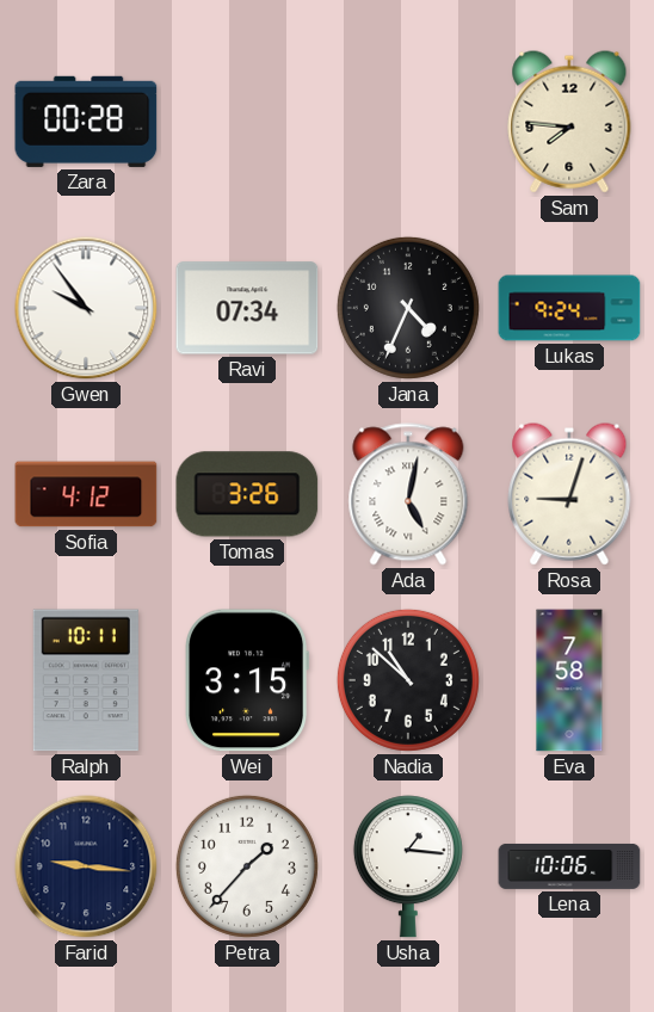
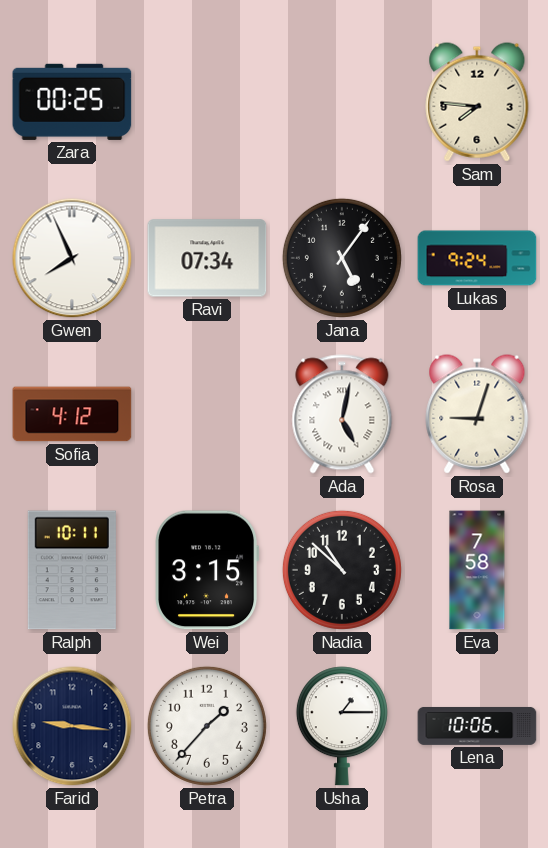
Zara: 00:28 -> 00:25
Gwen: 9:54 -> 7:56
Jana: 4:34 -> 5:06
Tomas: 3:26 -> none
Usha: 1:16 -> 1:15
